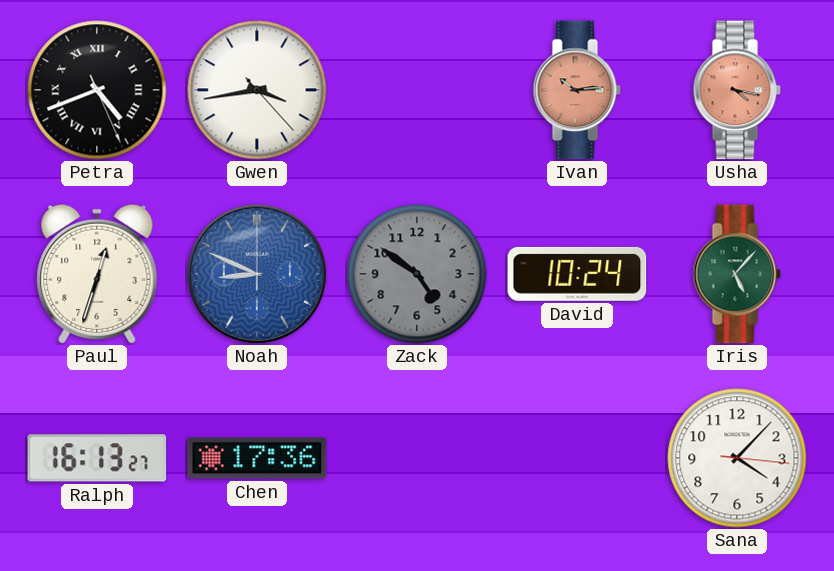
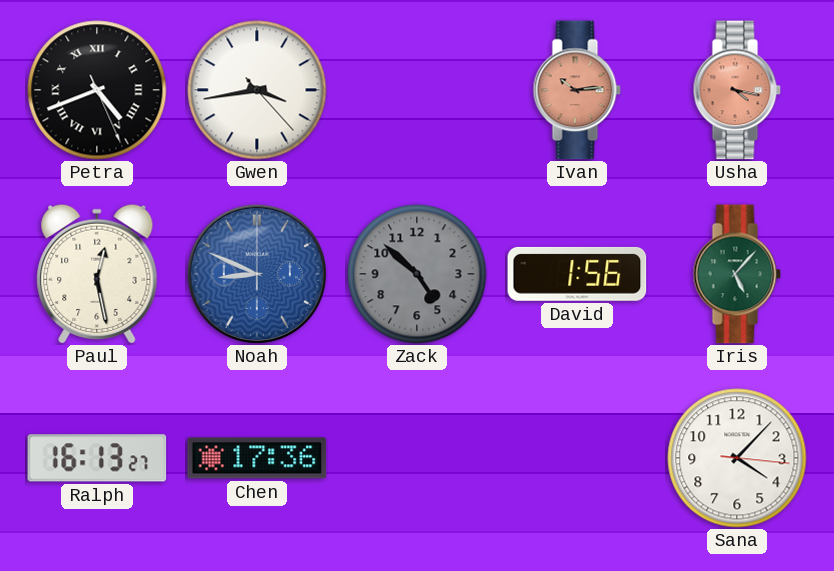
Paul: 12:33 -> 12:28
Zack: 4:51 -> 4:52
David: 10:24 -> 1:56
